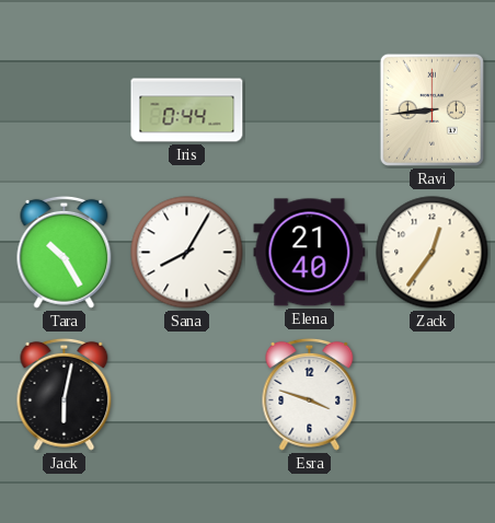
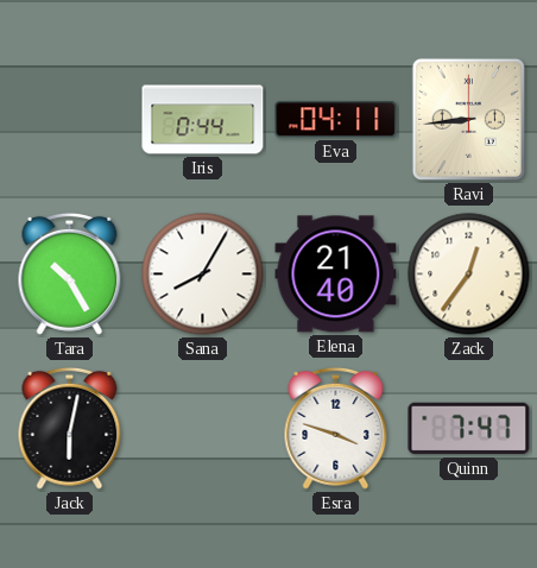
Eva: none -> 04:11
Quinn: none -> 7:47
